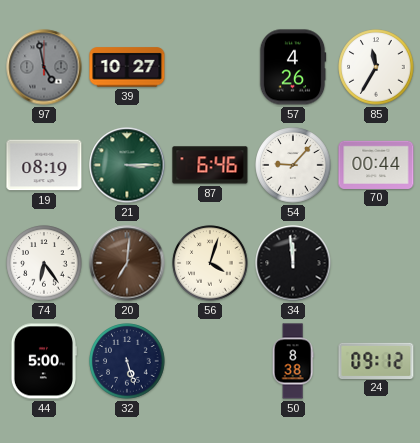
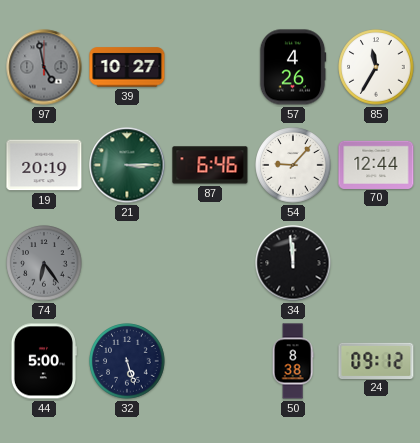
19: 08:19 -> 20:19
70: 00:44 -> 12:44
74 dial: white -> grey
20: 7:01 -> none
56: 4:03 -> none
